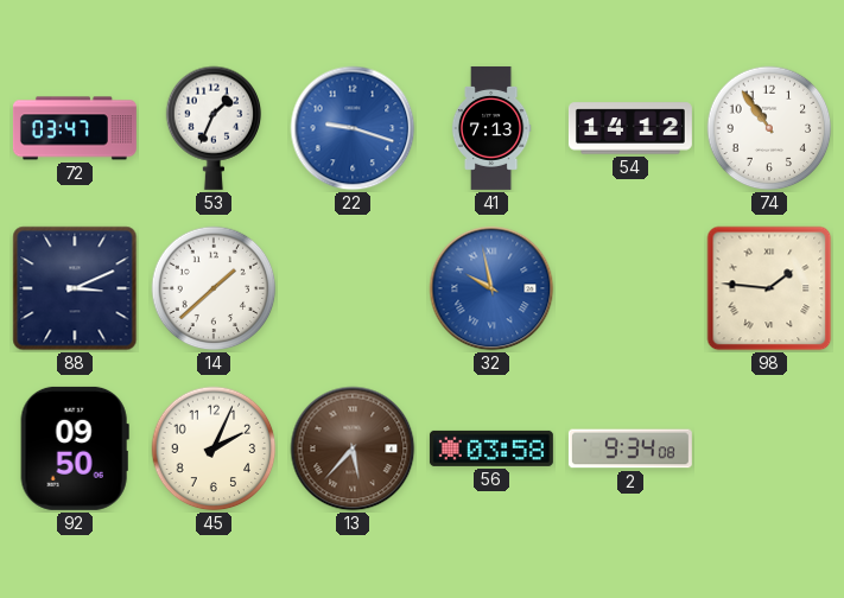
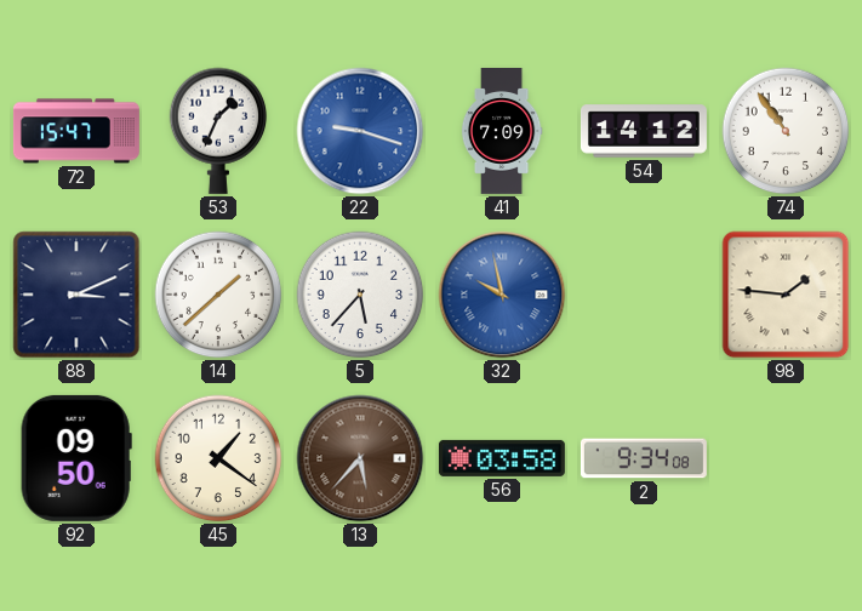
72: 03:47 -> 15:47
41: 7:13 -> 7:09
5: none -> 5:37
45: 2:04 -> 1:21
